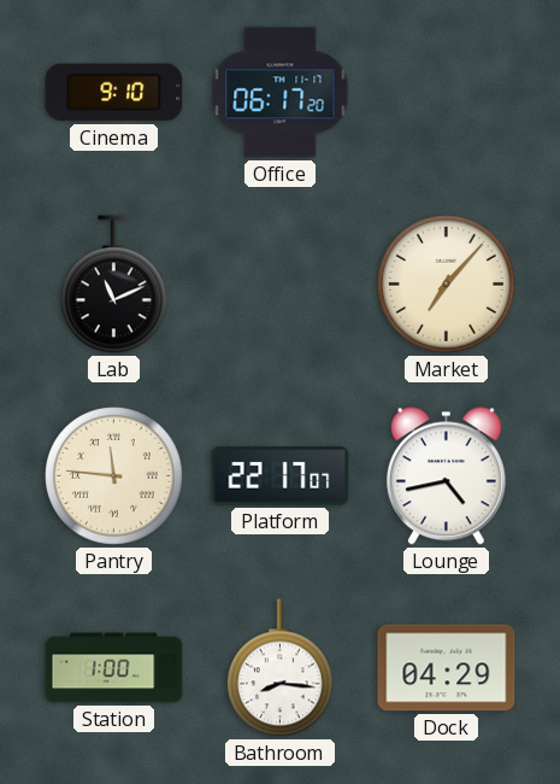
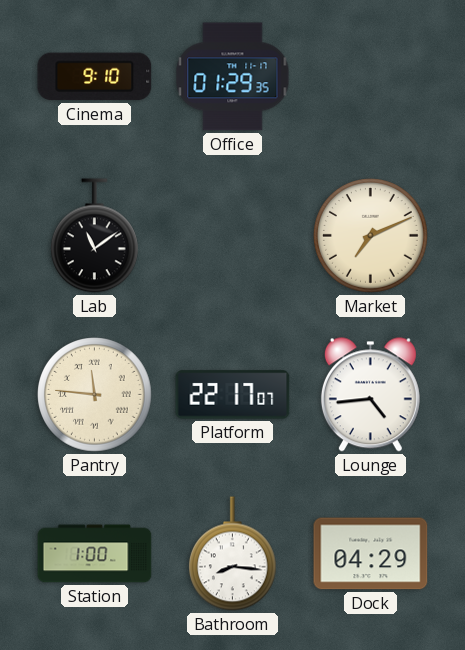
Office: 06:17 -> 01:29
Lab: 11:11 -> 11:09
Market: 7:07 -> 7:11
Lounge: 4:43 -> 4:44
